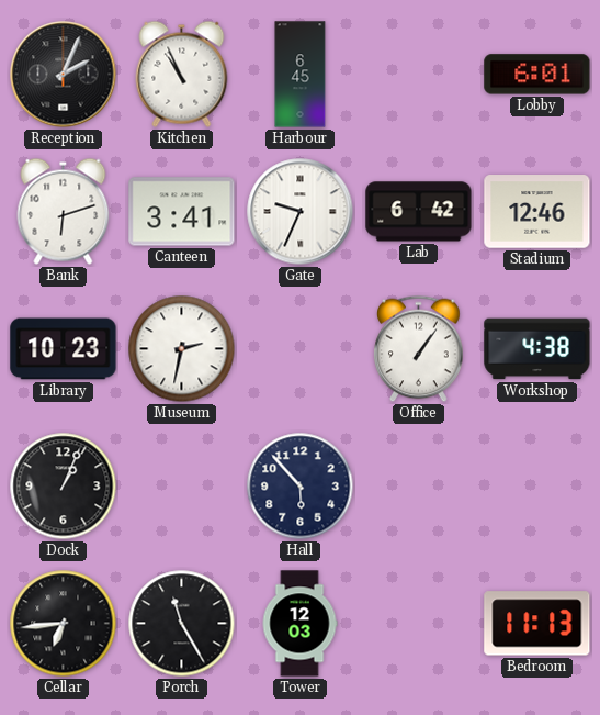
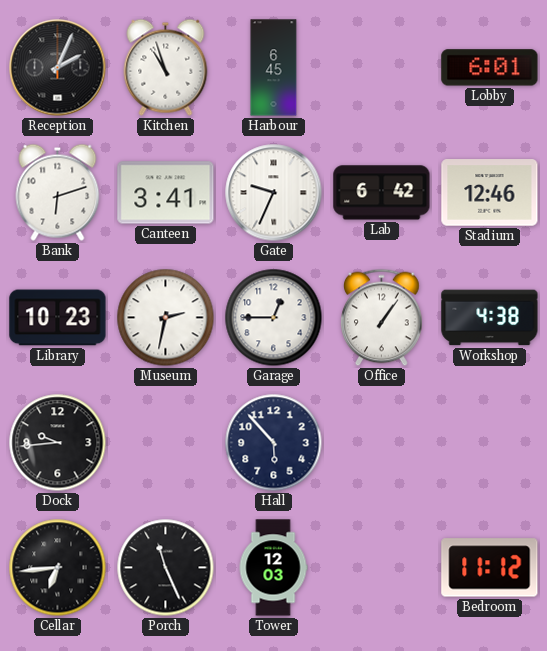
Kitchen: 10:56 -> 10:57
Garage: none -> 12:45
Dock: 1:04 -> 9:44
Porch: 11:25 -> 11:26
Bedroom: 11:13 -> 11:12
